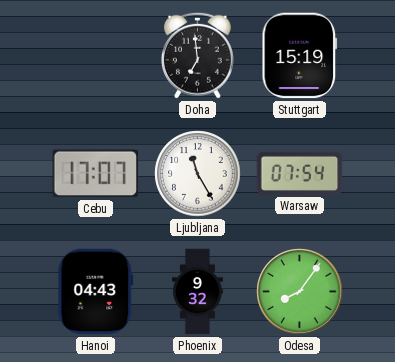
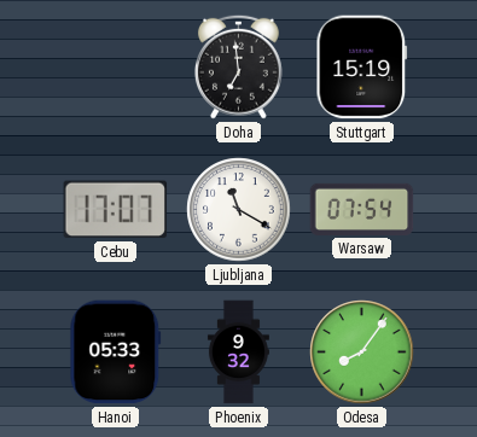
Ljubljana: 11:25 -> 11:20
Hanoi: 04:43 -> 05:33
